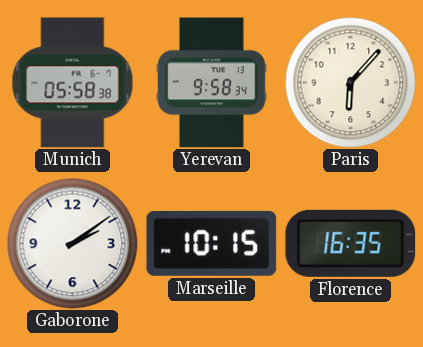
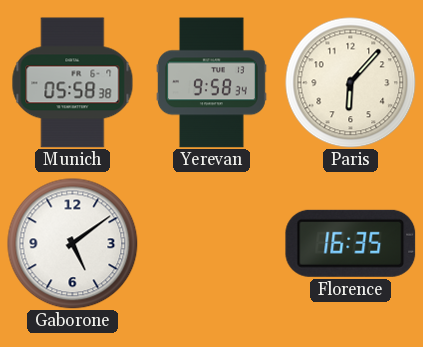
Gaborone: 2:09 -> 5:09
Marseille: 10:15 -> none
